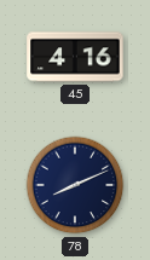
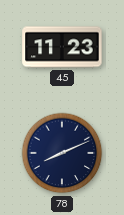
45: 4:16 -> 11:23
